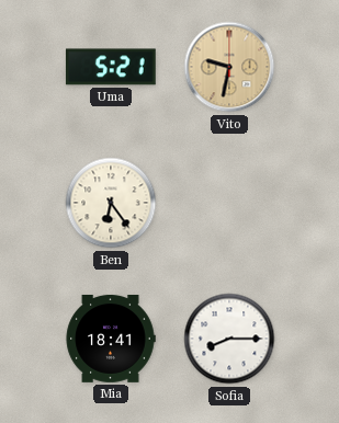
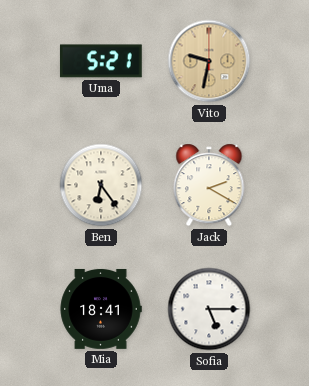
Jack: none -> 2:20
Sofia: 8:15 -> 5:15
